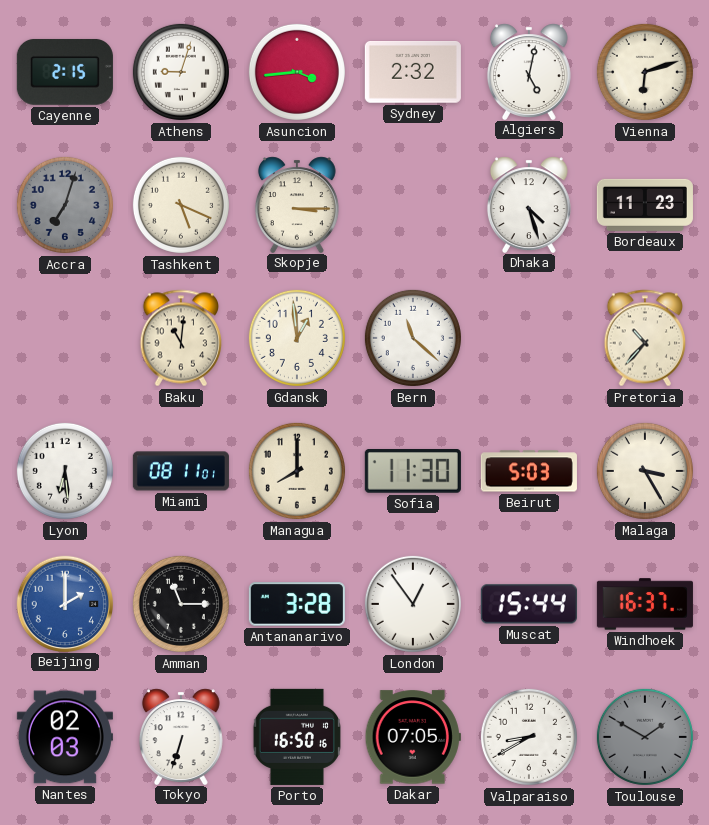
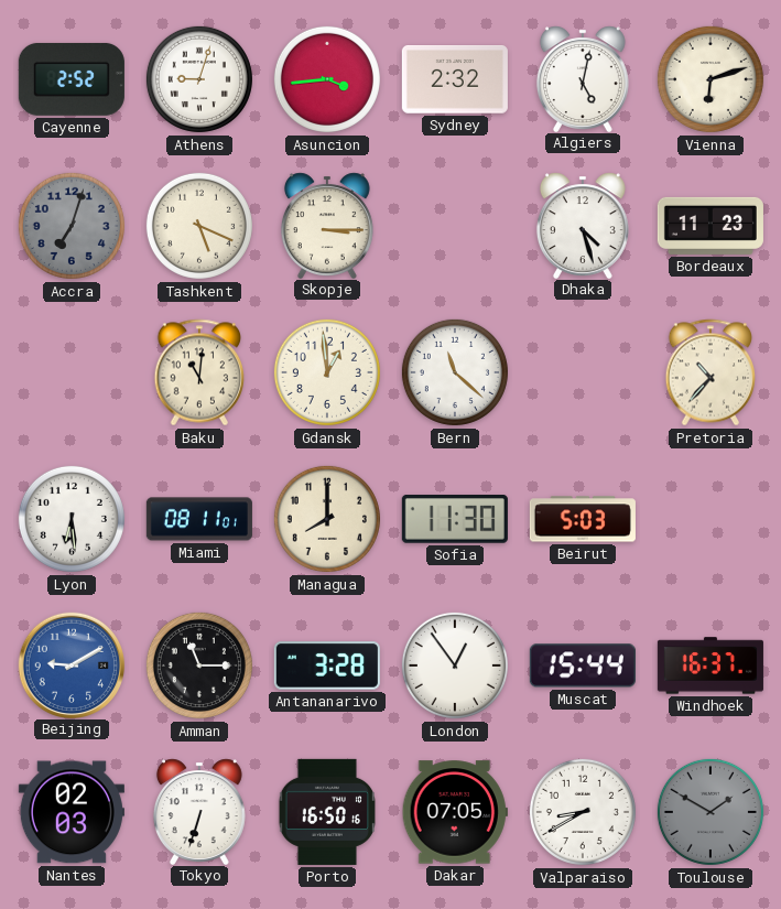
Cayenne: 2:15 -> 2:52
Malaga: 3:25 -> none
Beijing: 2:00 -> 9:10
